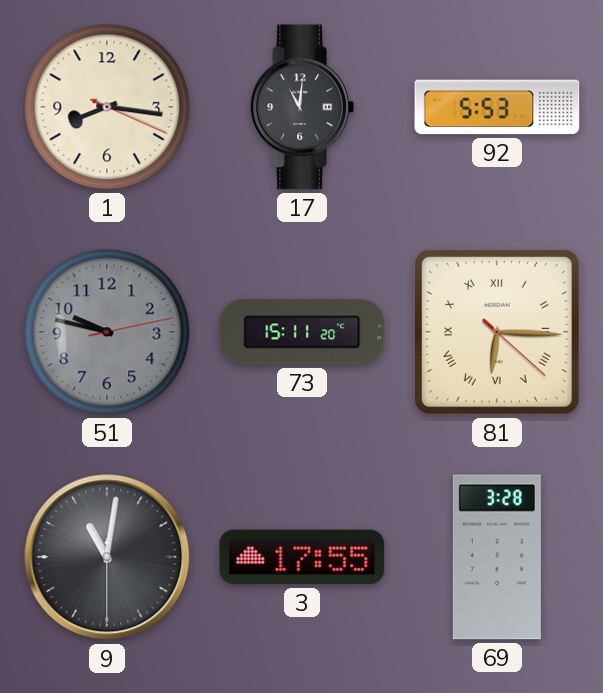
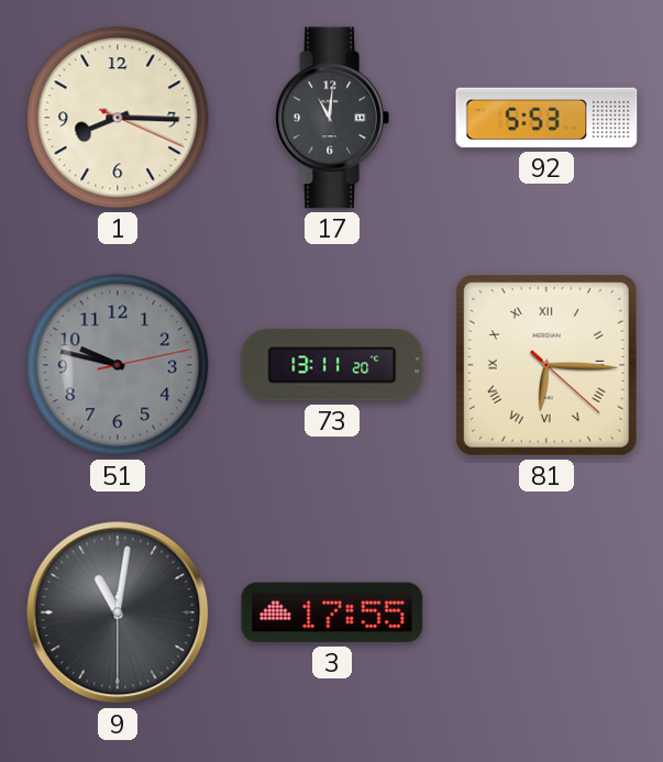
1: 8:16 -> 8:15
73: 15:11 -> 13:11
69: 3:28 -> none
